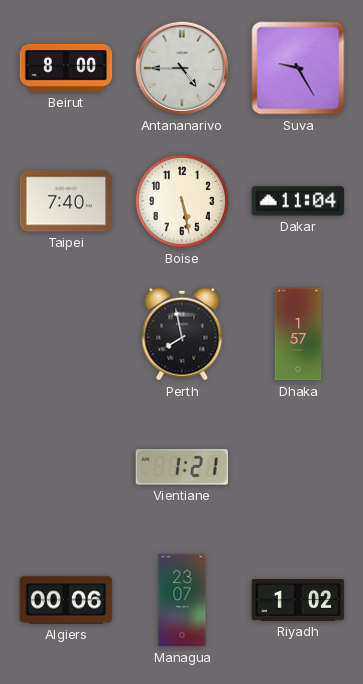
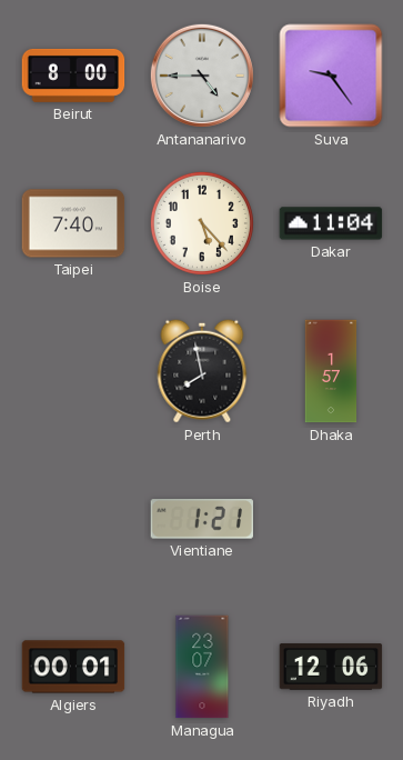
Suva: 9:25 -> 9:24
Boise: 5:28 -> 5:23
Algiers: 00:06 -> 00:01
Riyadh: 1:02 -> 12:06
